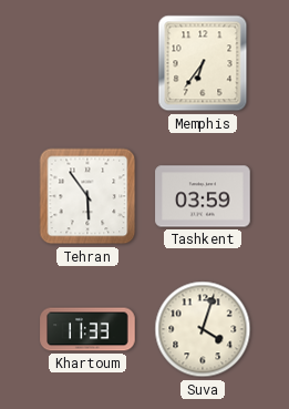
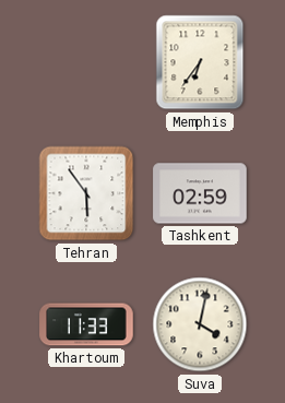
Tashkent: 03:59 -> 02:59
Suva: 4:03 -> 4:02
